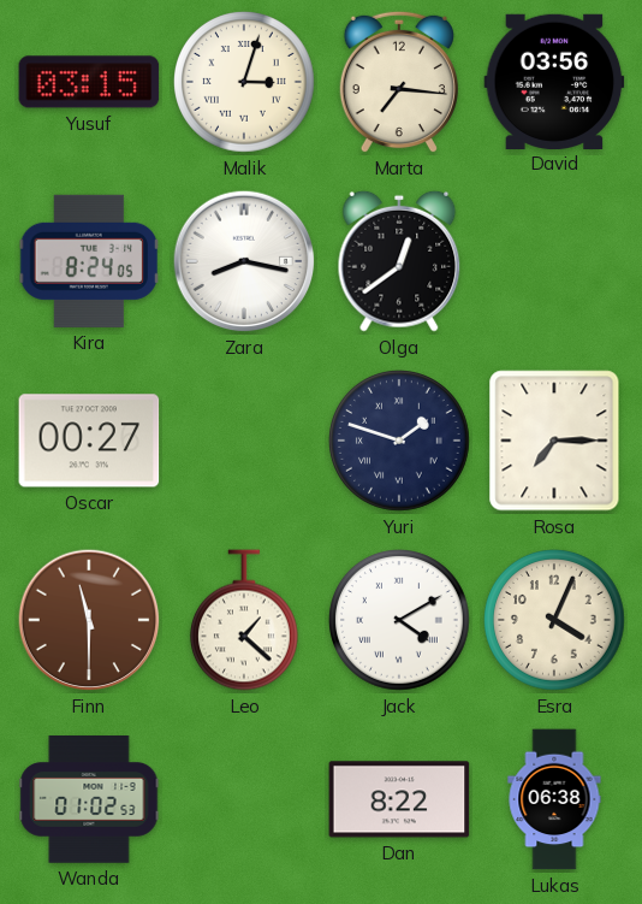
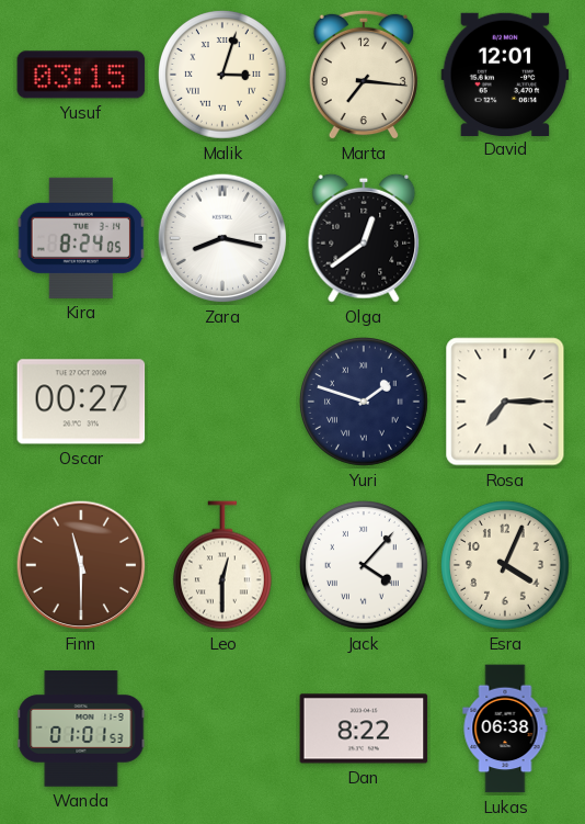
David: 03:56 -> 12:01
Leo: 1:22 -> 12:30
Jack: 4:10 -> 4:07
Wanda: 01:02 -> 01:01
